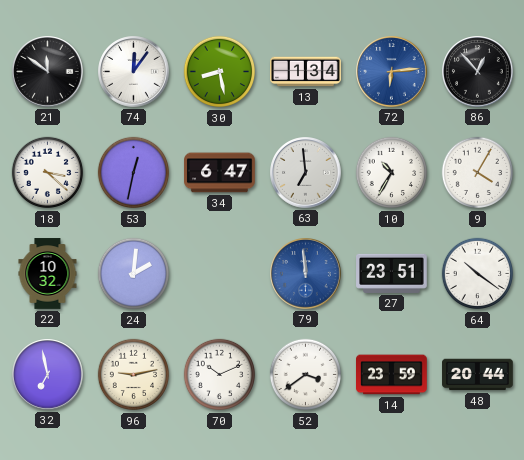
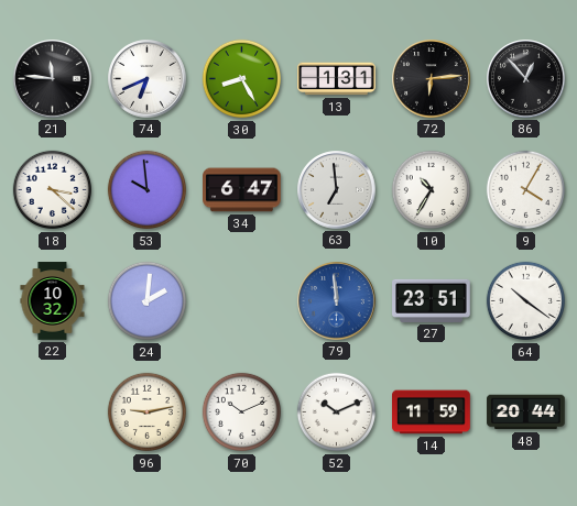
21: 11:51 -> 11:46
74: 12:06 -> 6:41
30: 8:28 -> 8:25
13: 1:34 -> 1:31
72 dial: blue -> black
53: 12:32 -> 9:59
32: 6:58 -> none
52: 3:39 -> 10:11
14: 23:59 -> 11:59
